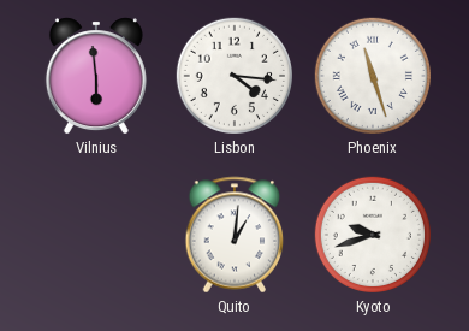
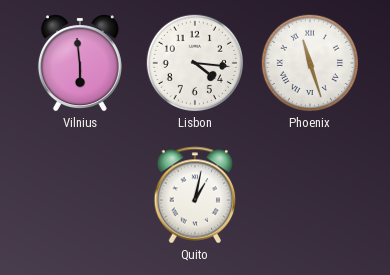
Quito: 1:01 -> 1:02
Kyoto: 9:42 -> none
